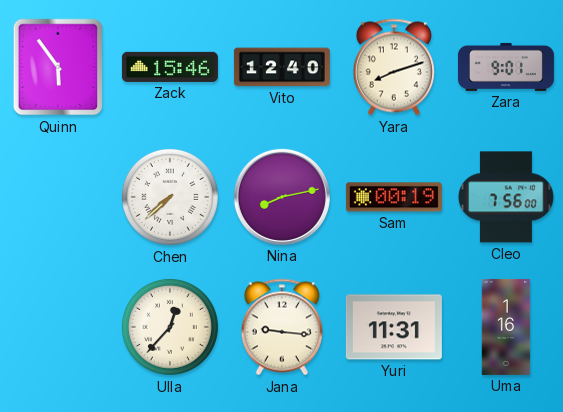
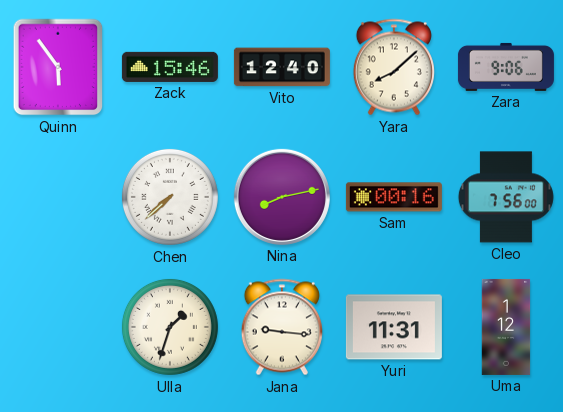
Yara: 8:12 -> 8:08
Zara: 9:01 -> 9:06
Sam: 00:19 -> 00:16
Ulla: 12:37 -> 1:33
Uma: 1:16 -> 1:12
